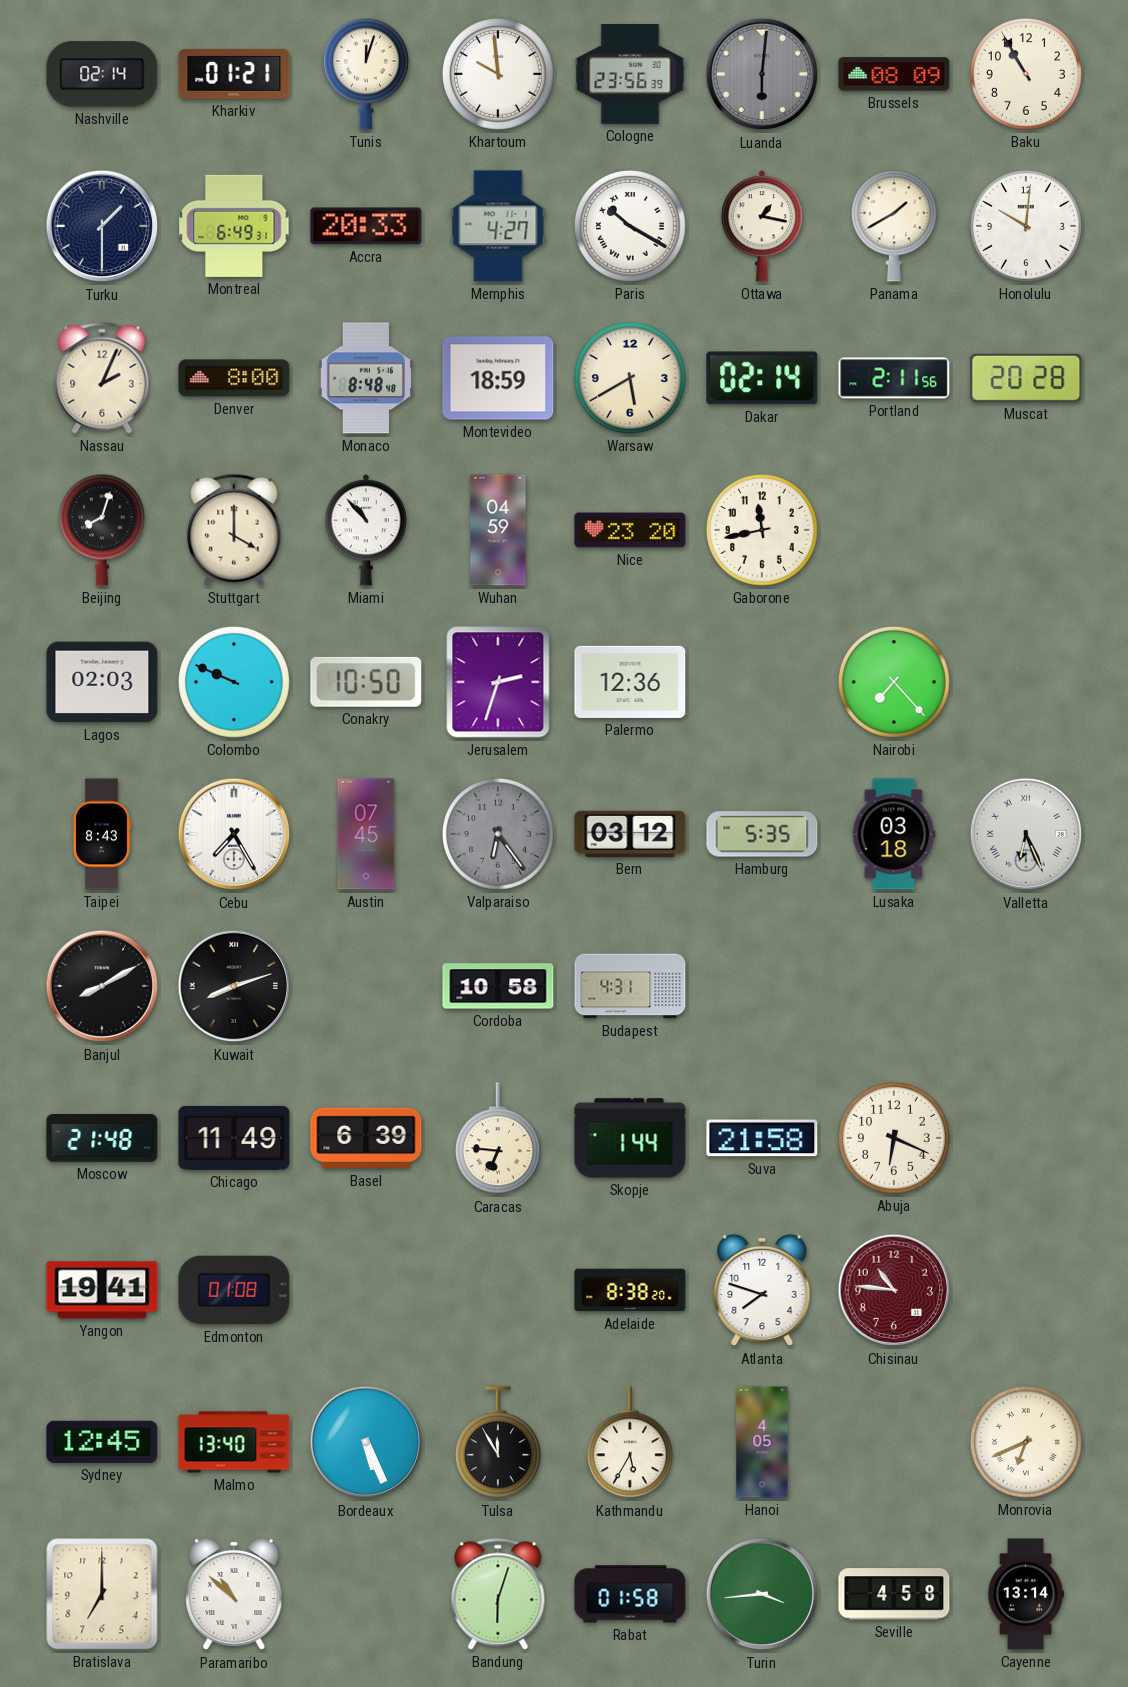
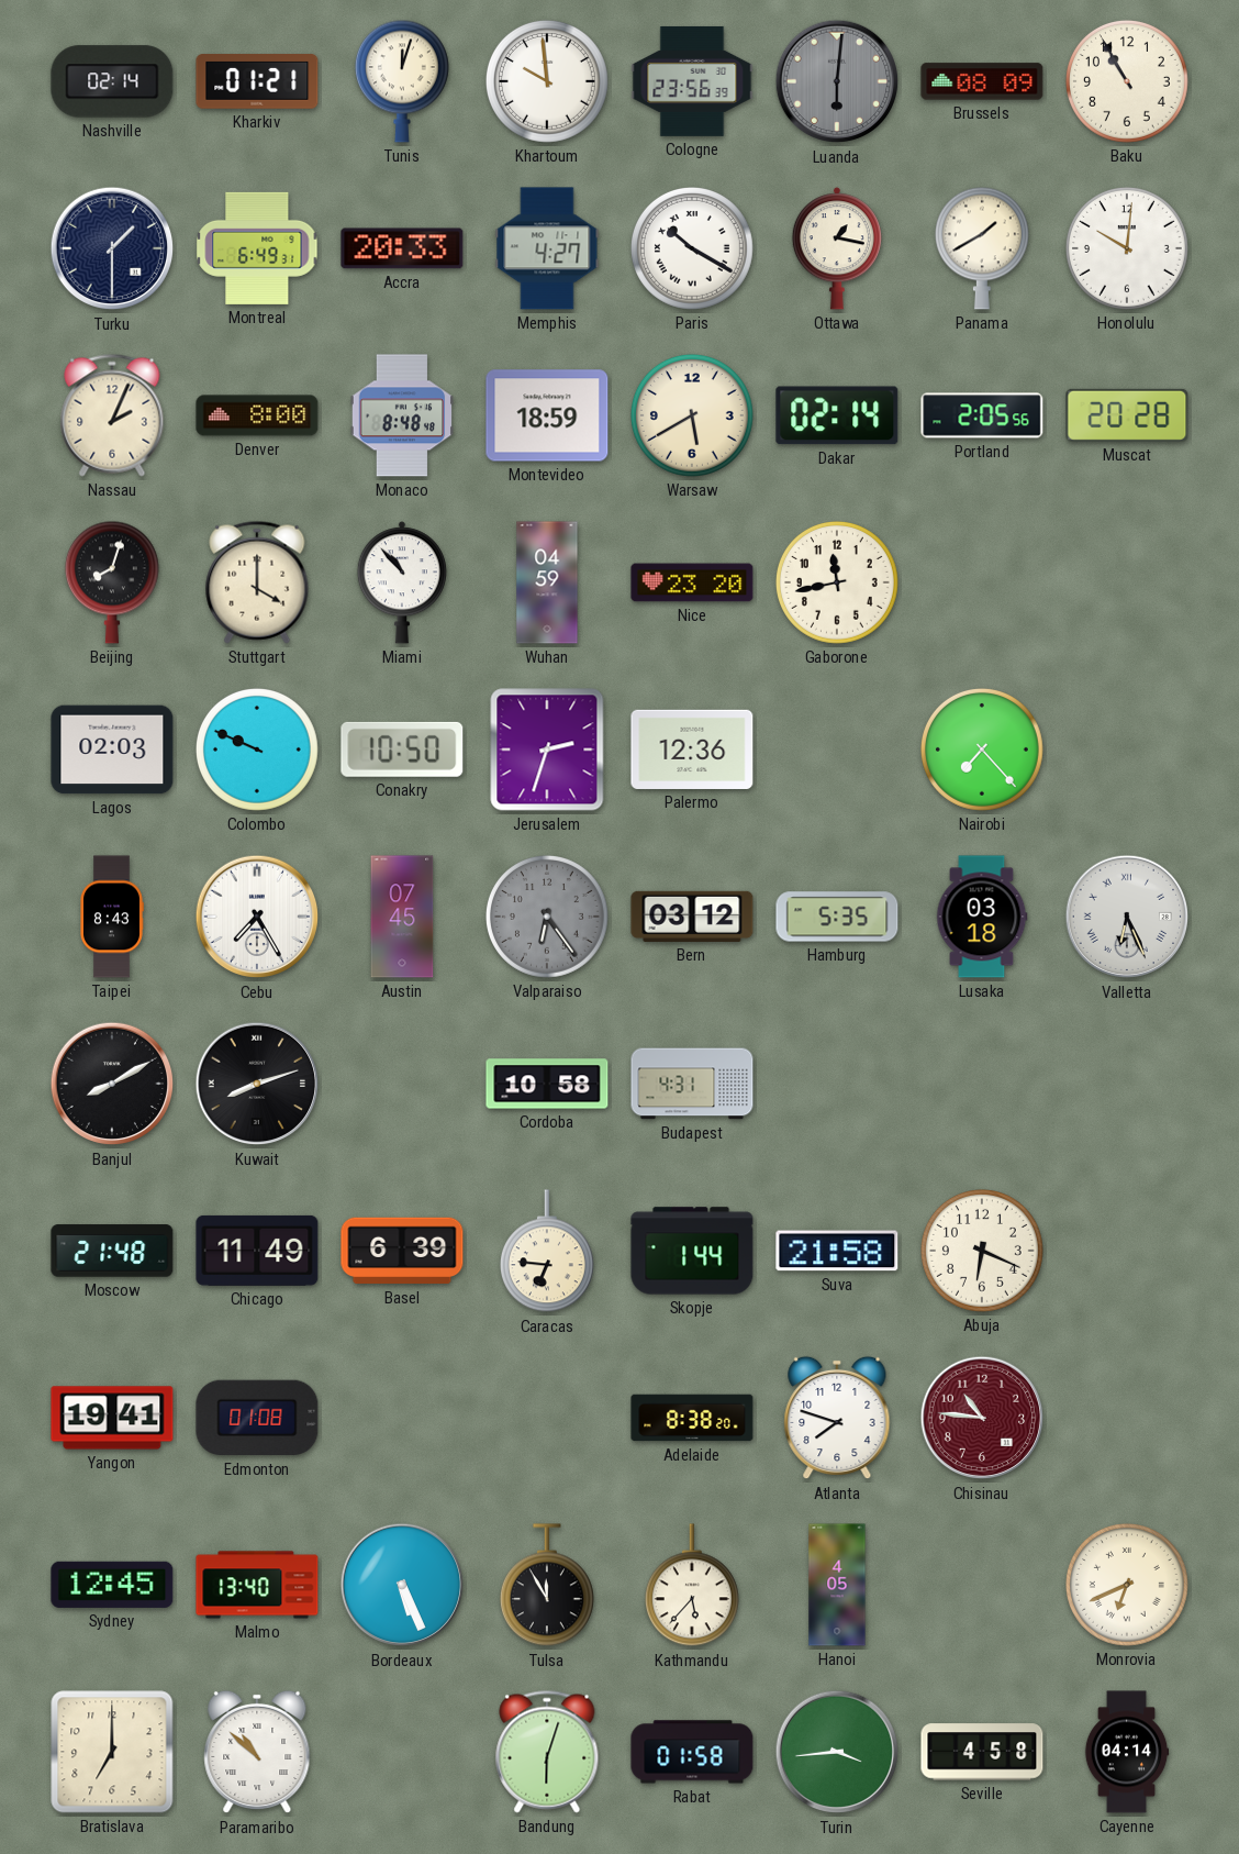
Portland: 2:11 -> 2:05
Kathmandu: 5:35 -> 5:37
Cayenne: 13:14 -> 04:14
